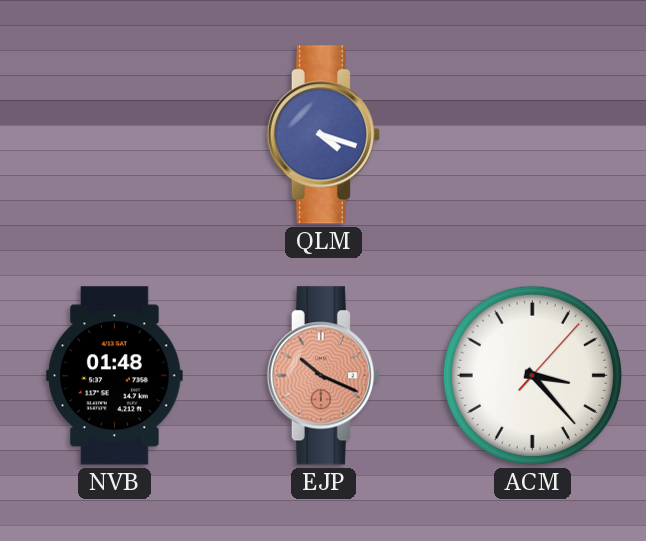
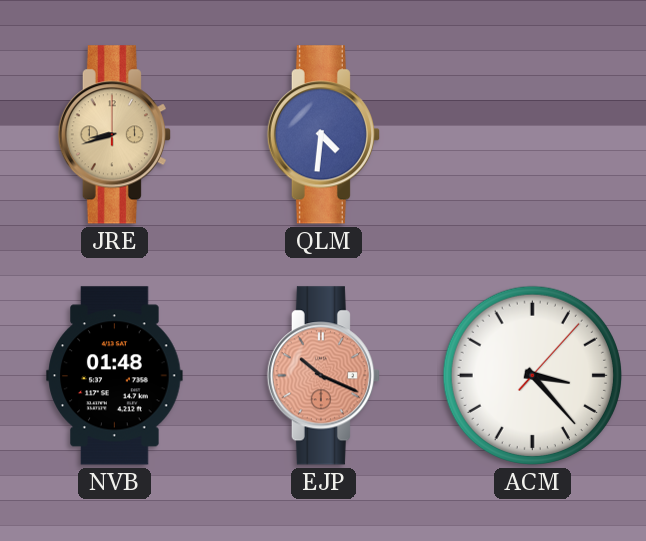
JRE: none -> 8:42
QLM: 4:18 -> 4:31
